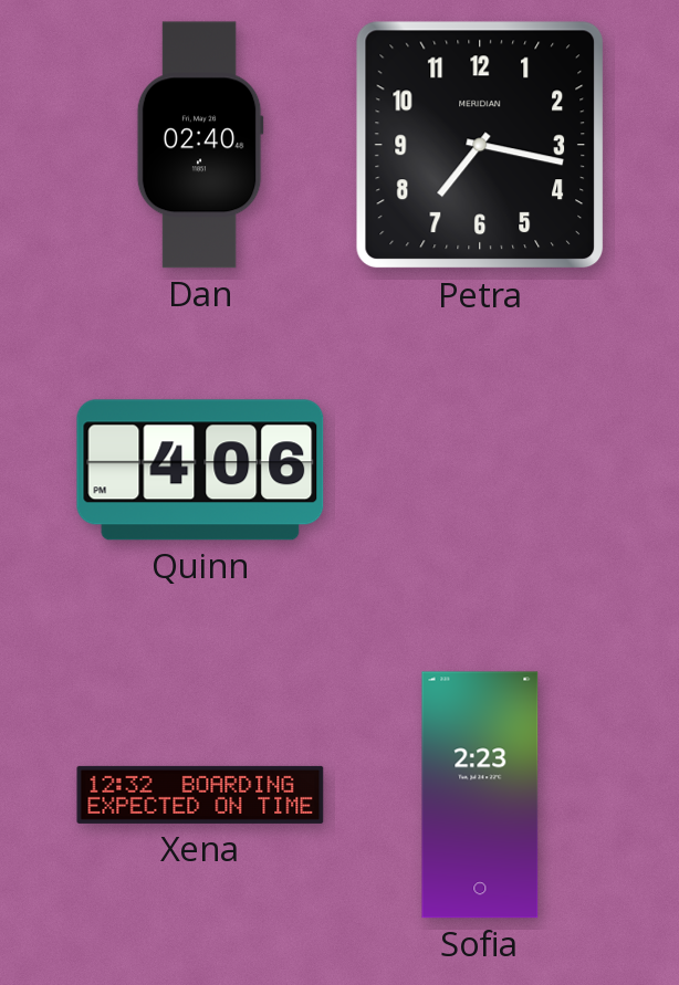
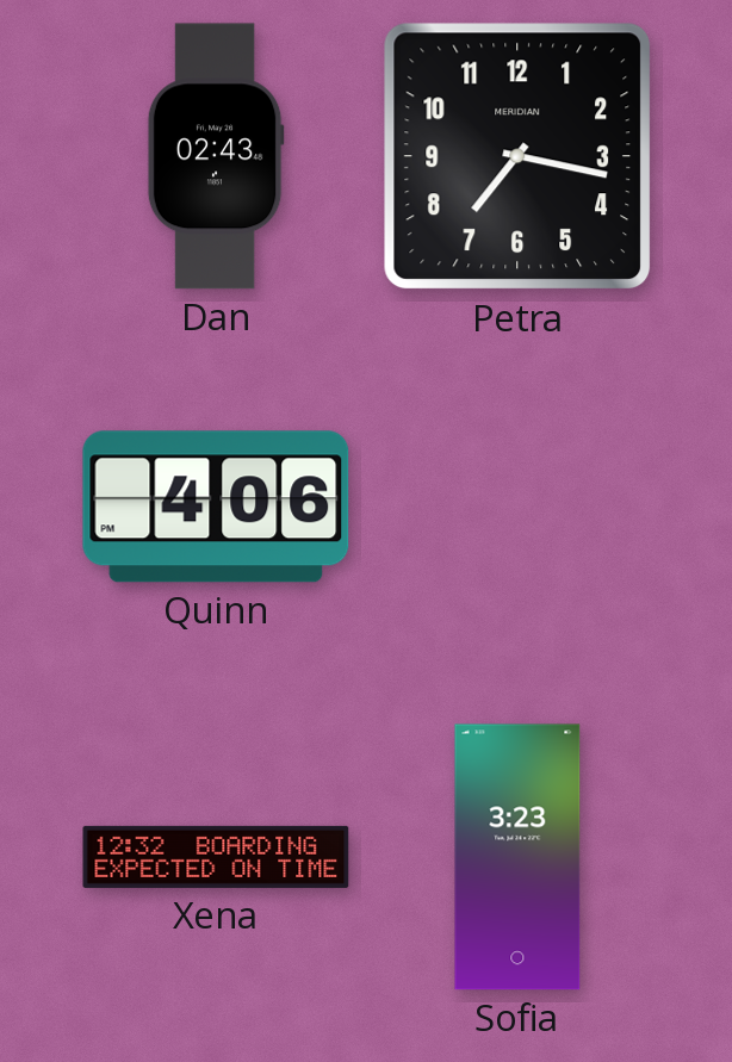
Dan: 02:40 -> 02:43
Sofia: 2:23 -> 3:23
